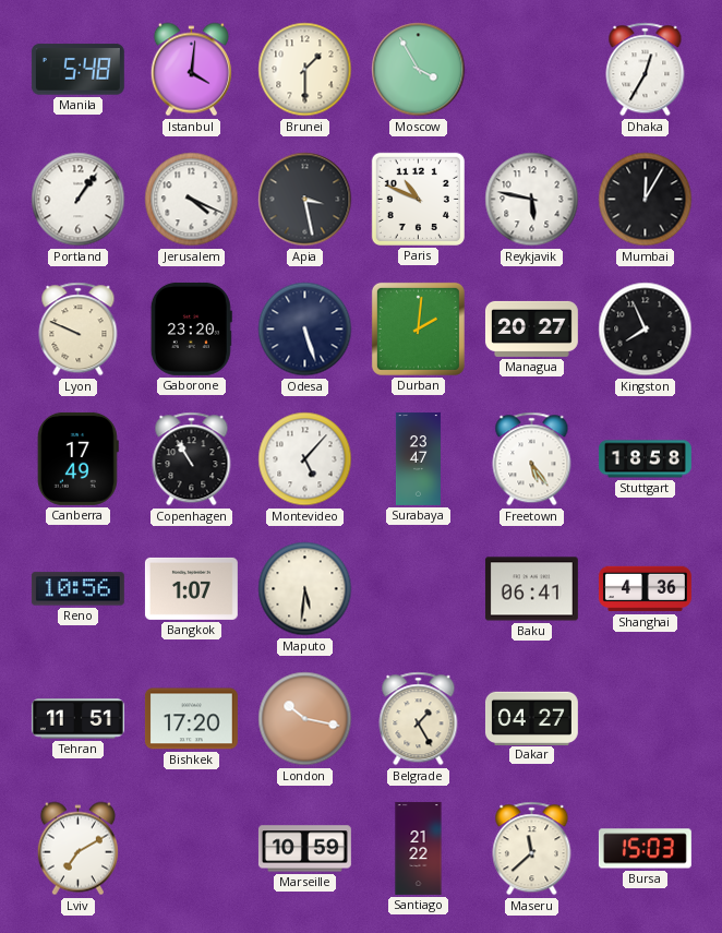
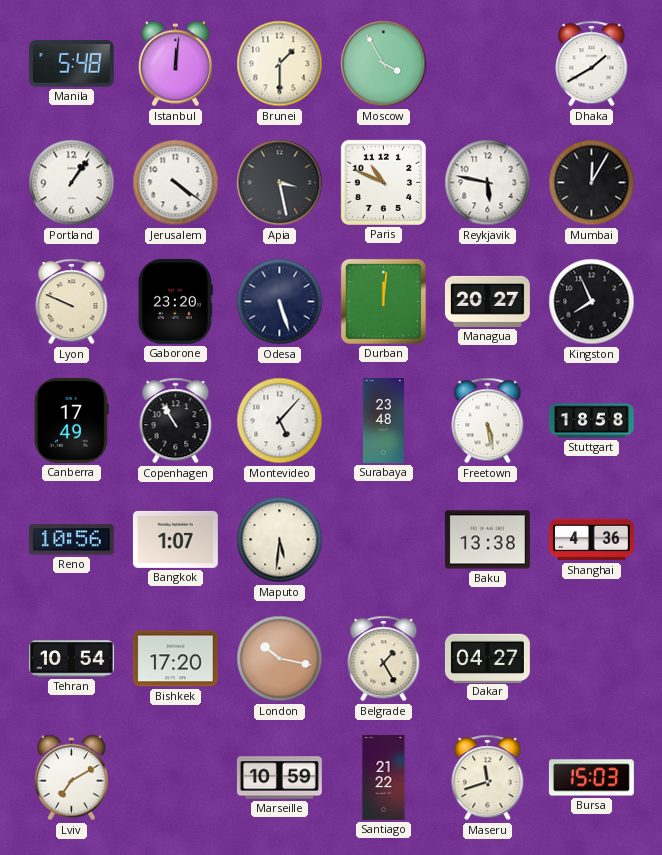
Istanbul: 4:01 -> 12:01
Dhaka: 12:35 -> 1:40
Jerusalem: 4:19 -> 4:21
Durban: 2:01 -> 12:01
Surabaya: 23:47 -> 23:48
Freetown: 5:24 -> 5:28
Baku: 06:41 -> 13:38
Tehran: 11:51 -> 10:54
Maseru: 11:38 -> 11:42
